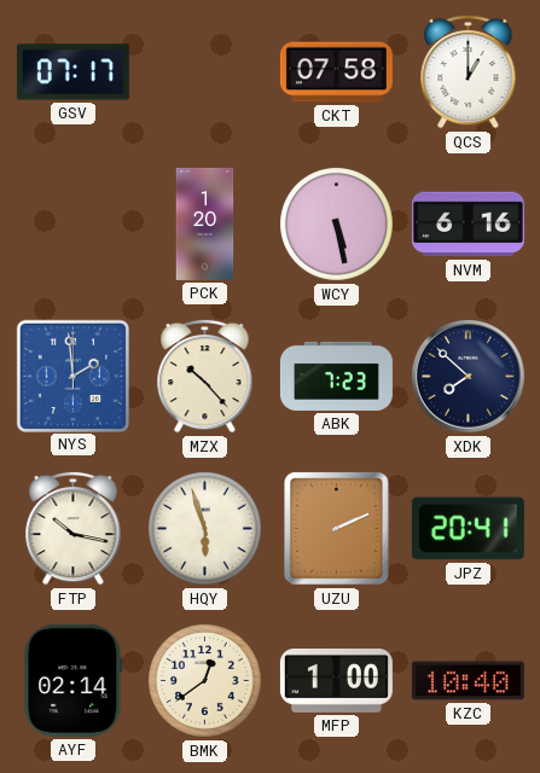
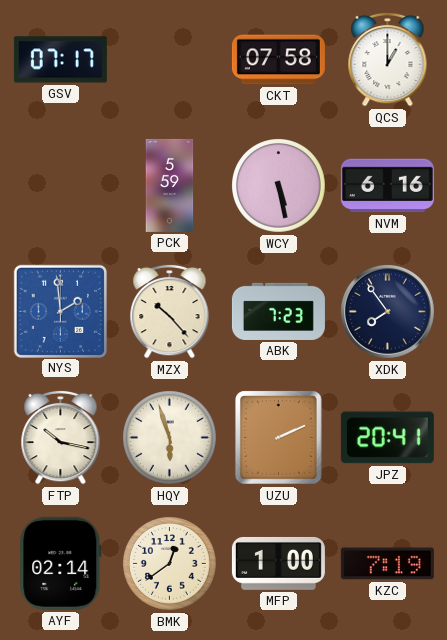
PCK: 1:20 -> 5:59
XDK: 7:52 -> 7:54
KZC: 10:40 -> 7:19
